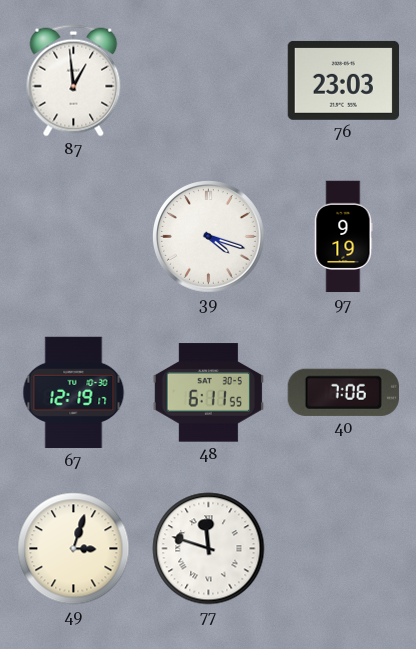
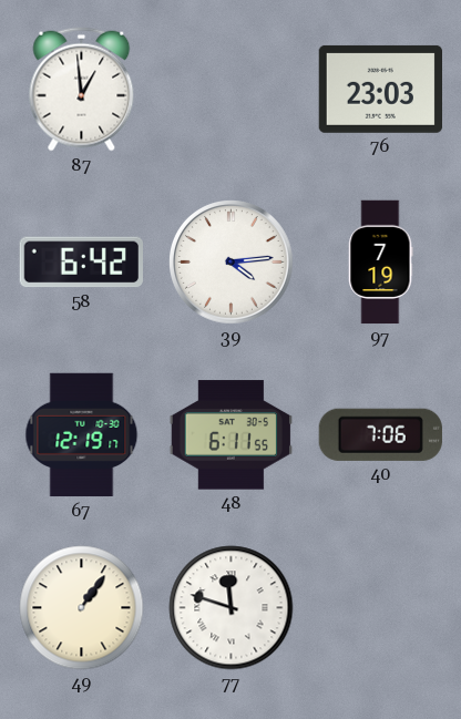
58: none -> 6:42
39: 4:18 -> 4:14
97: 9:19 -> 7:19
49: 3:03 -> 1:06
